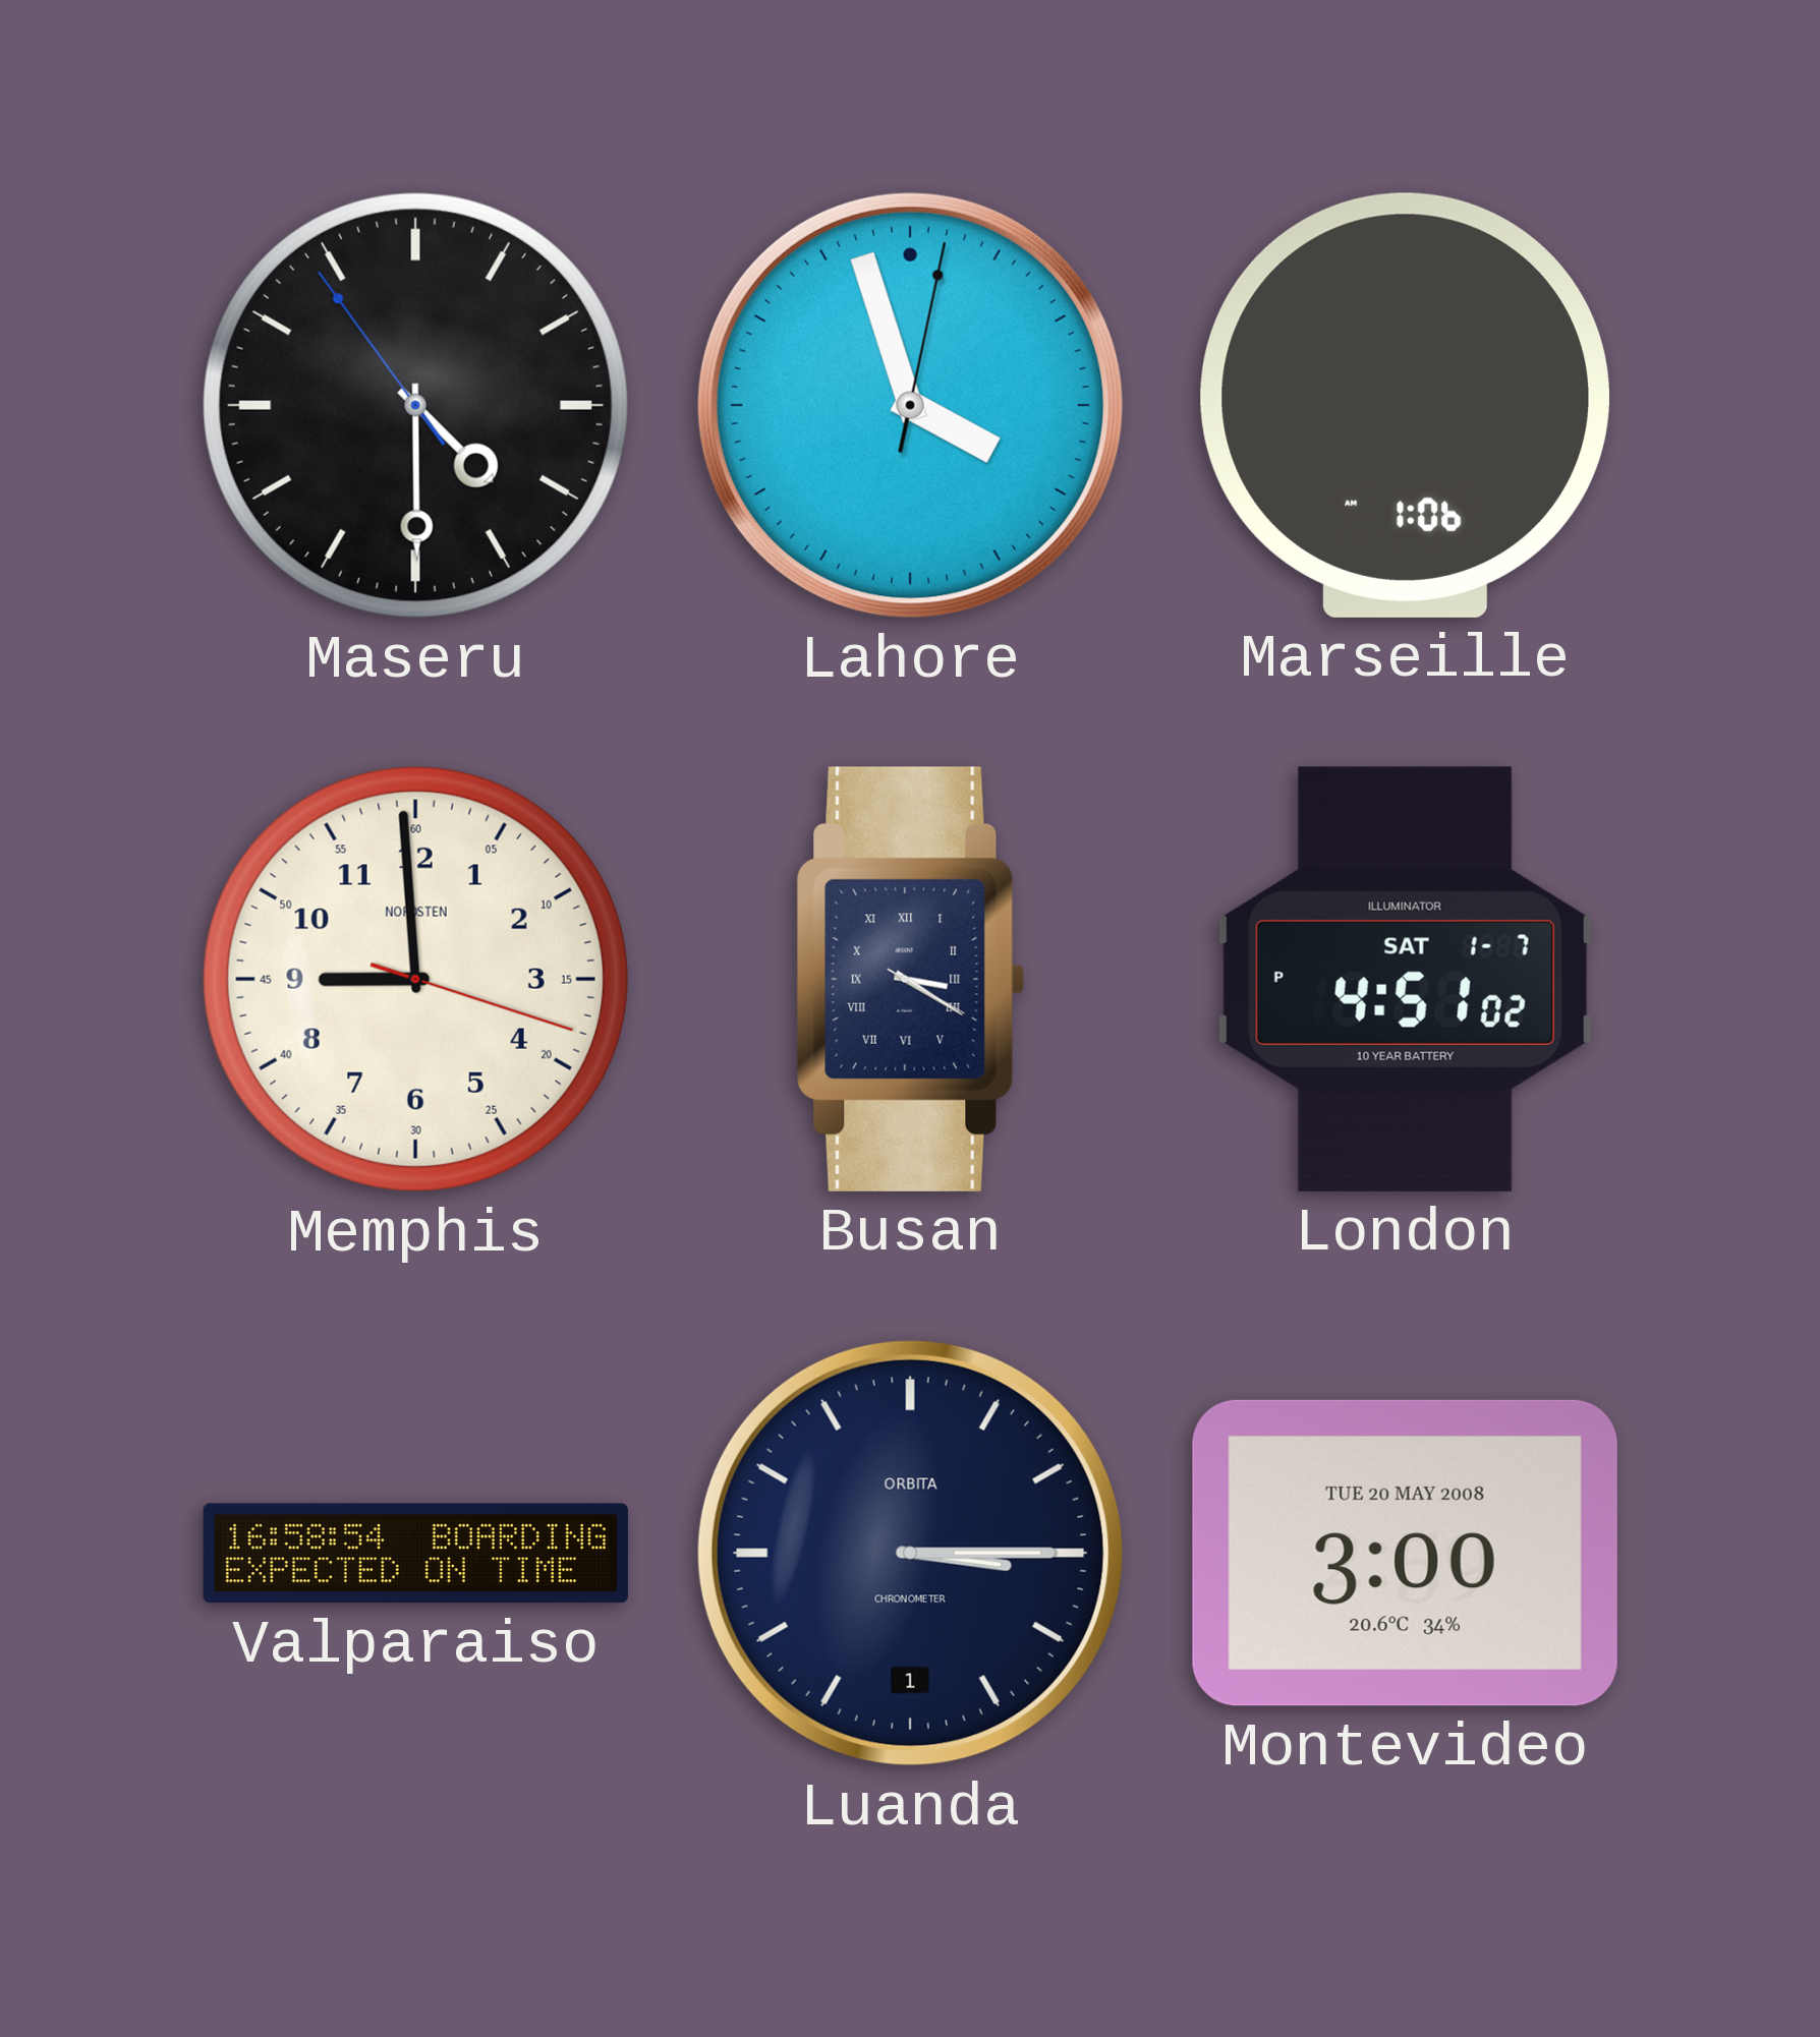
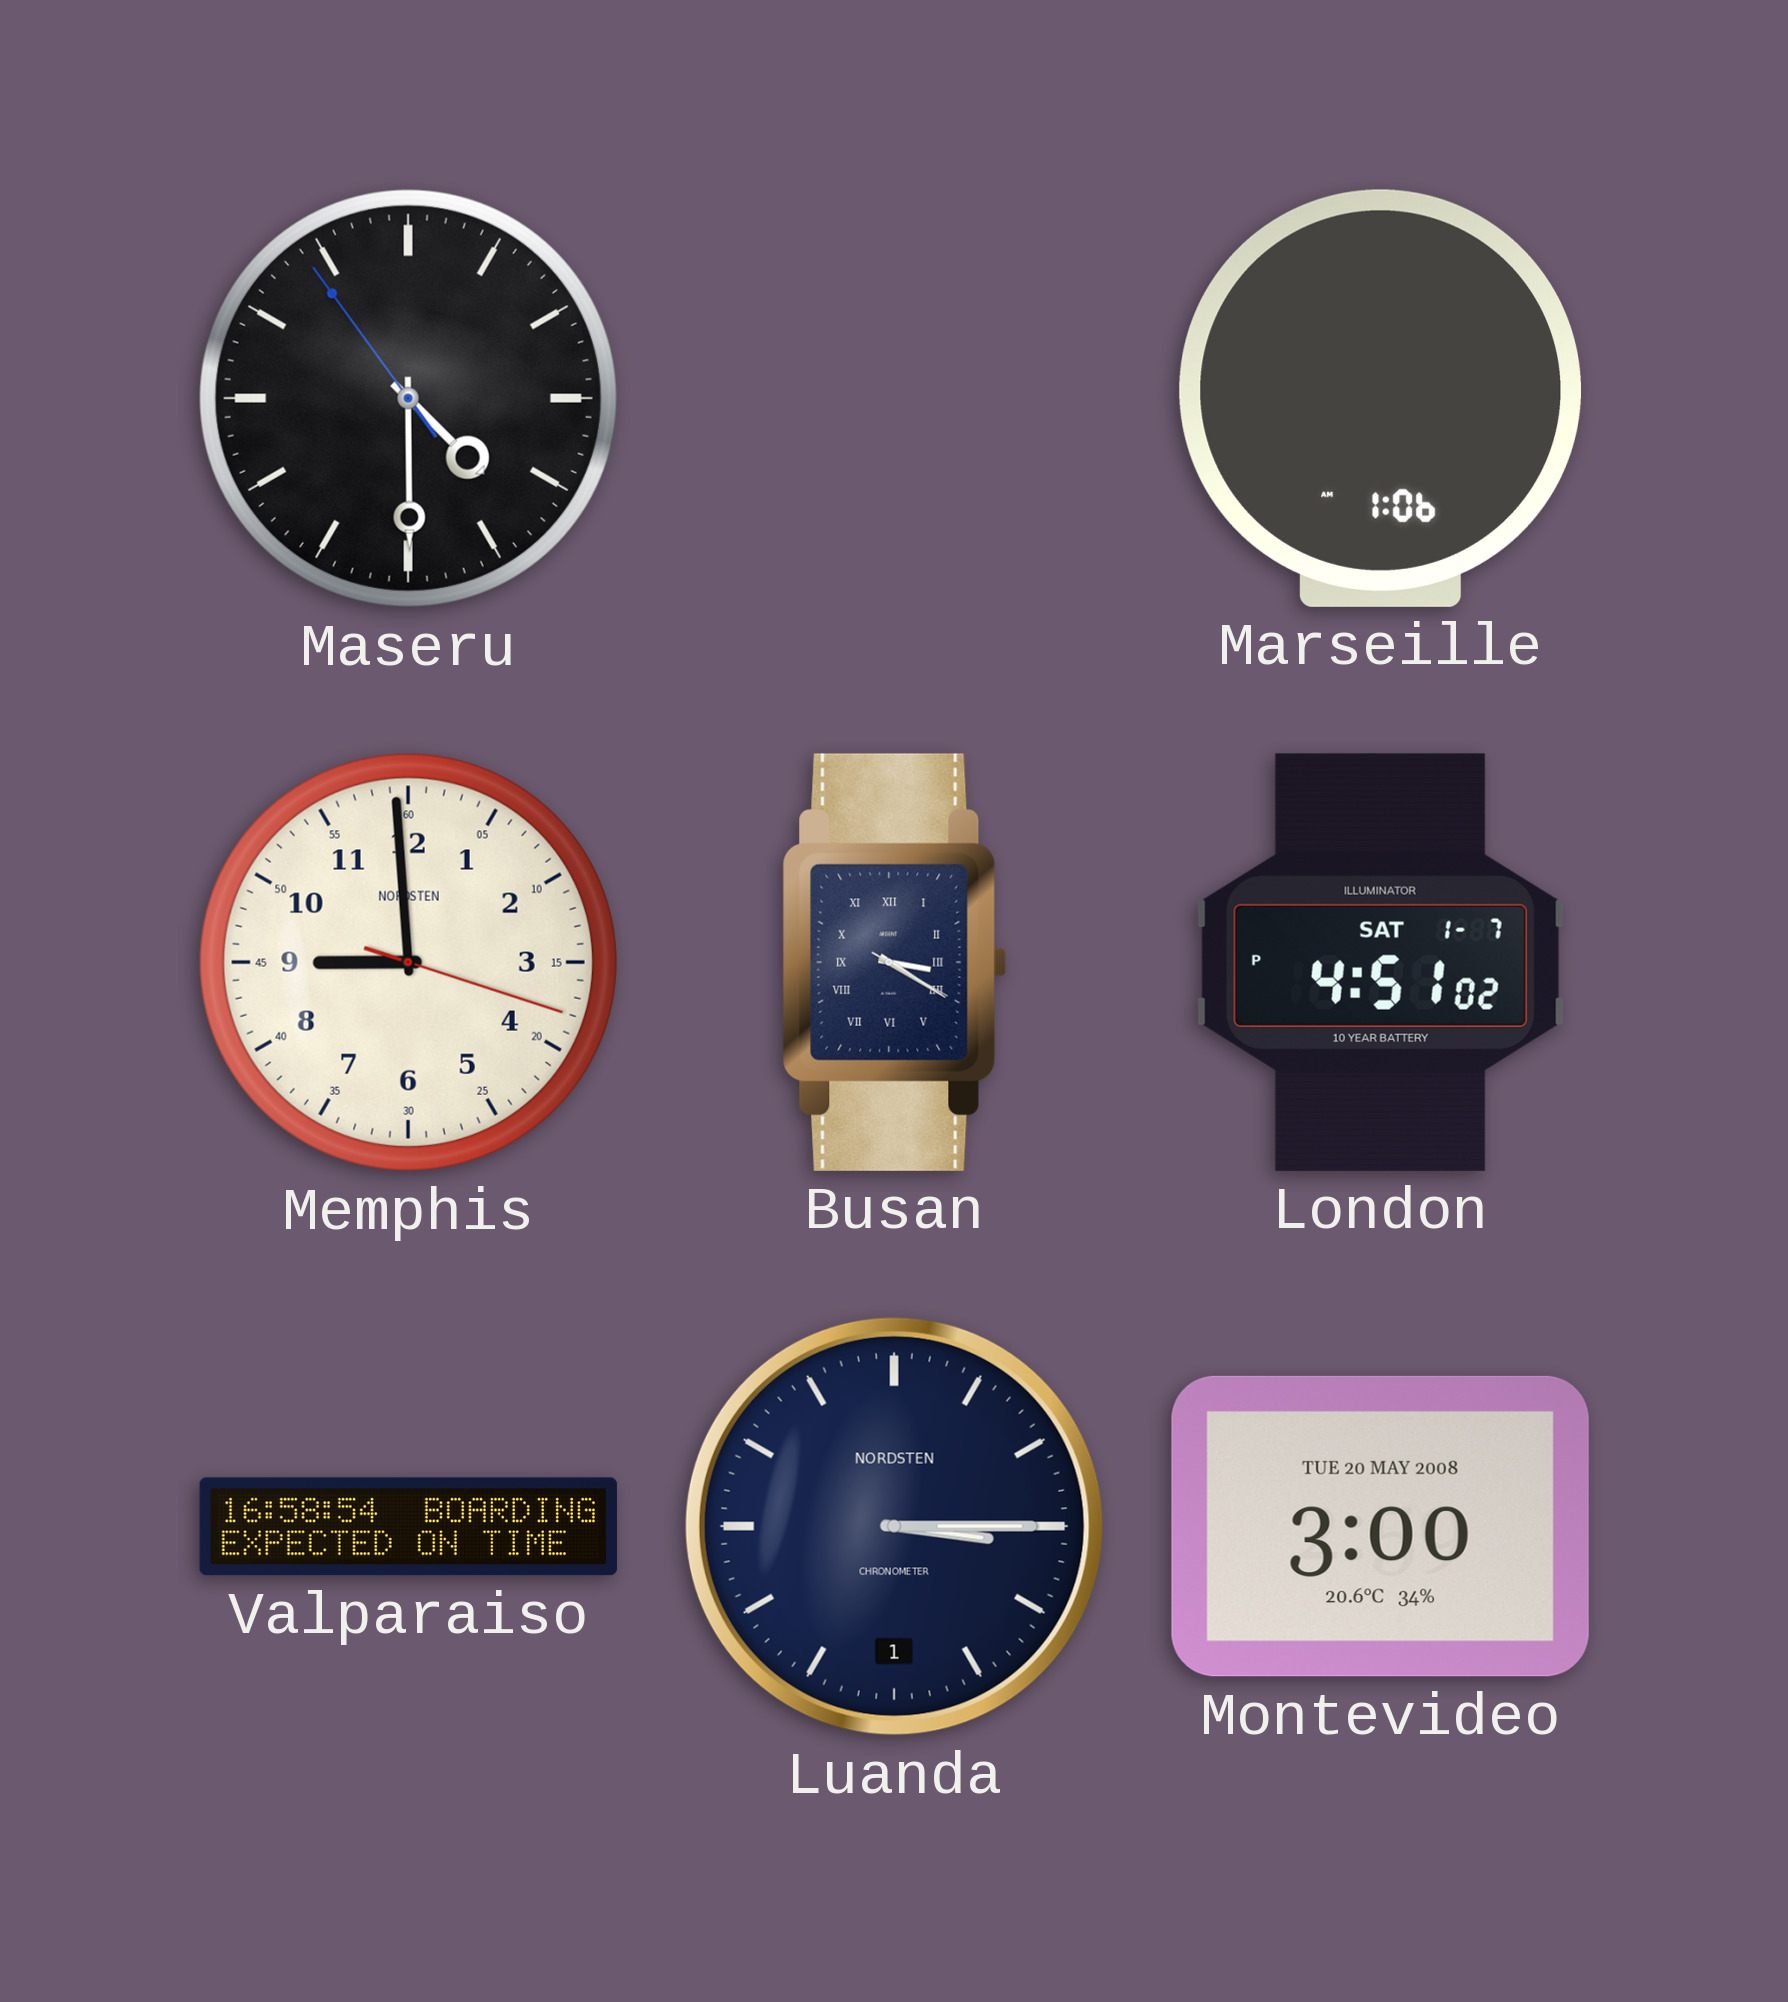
Lahore: 3:57 -> none
Luanda brand: ORBITA -> NORDSTEN
